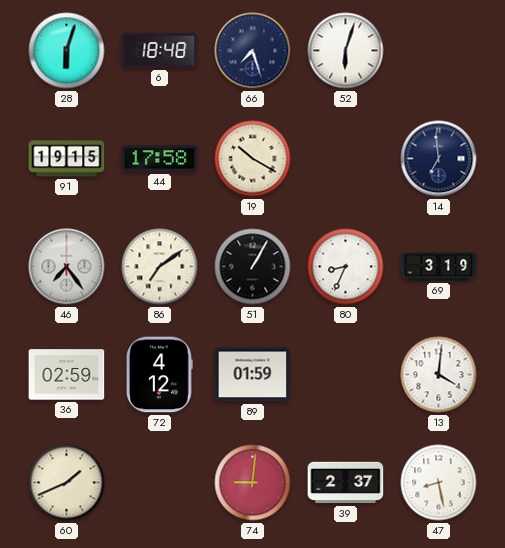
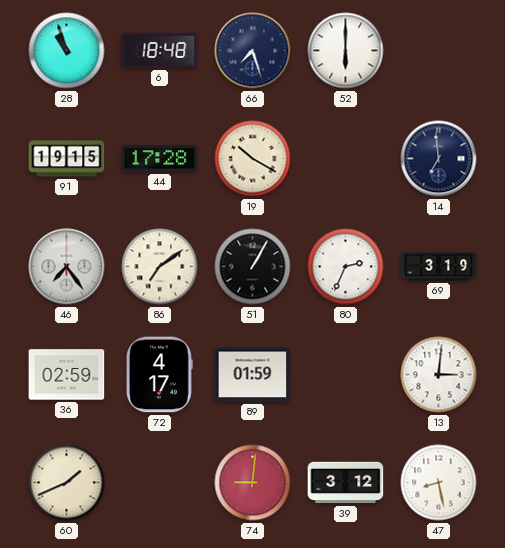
28: 6:03 -> 10:57
52: 6:03 -> 6:00
44: 17:58 -> 17:28
80: 8:34 -> 2:34
72: 4:12 -> 4:17
13: 4:01 -> 3:01
39: 2:37 -> 3:12
